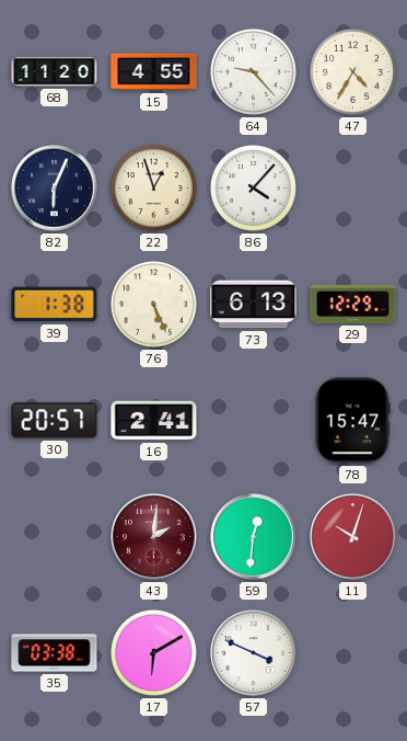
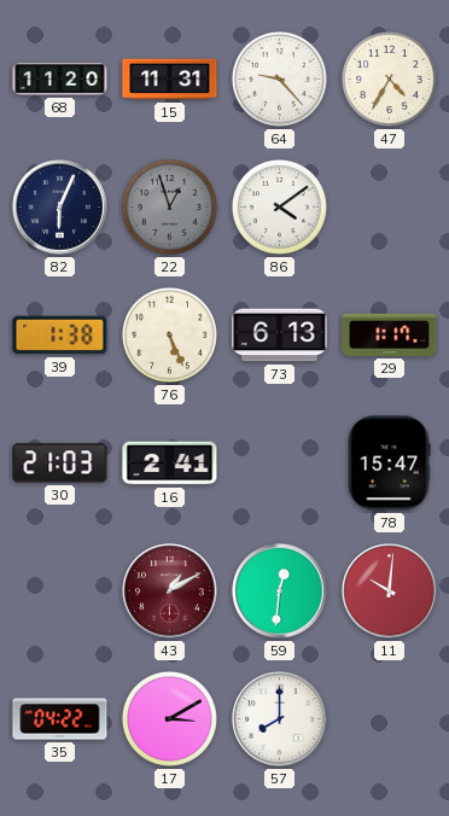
15: 4:55 -> 11:31
22 dial: cream -> grey
86: 4:07 -> 4:09
29: 12:29 -> 1:17
30: 20:57 -> 21:03
43: 2:01 -> 1:10
11: 10:03 -> 10:01
35: 03:38 -> 04:22
17: 6:10 -> 3:10
57: 3:49 -> 8:00
